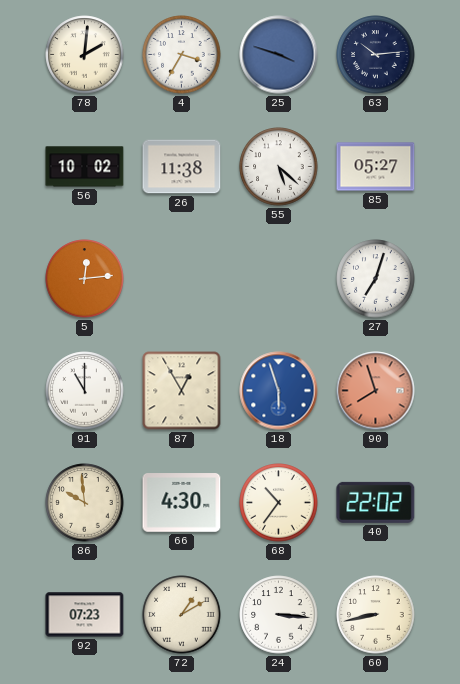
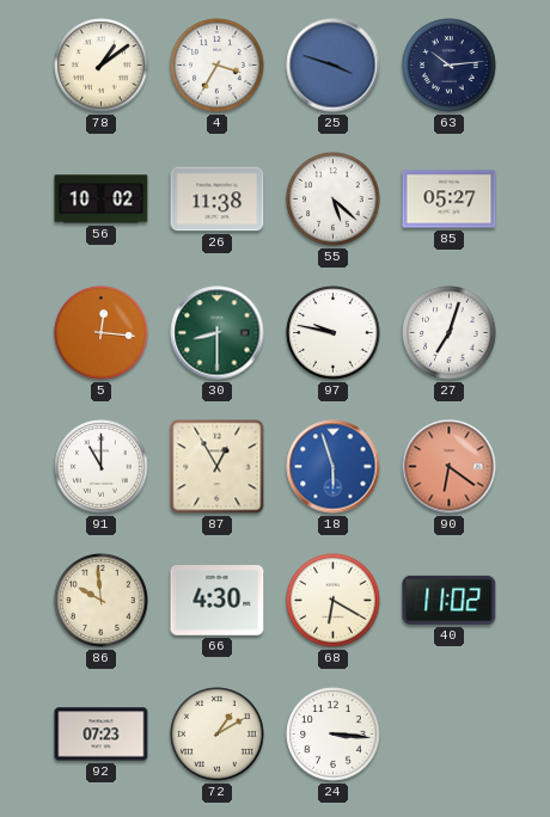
78: 2:01 -> 1:09
5: 12:14 -> 12:16
30: none -> 8:30
97: none -> 9:47
90: 7:57 -> 6:21
68: 10:36 -> 6:20
40: 22:02 -> 11:02
60: 8:43 -> none
